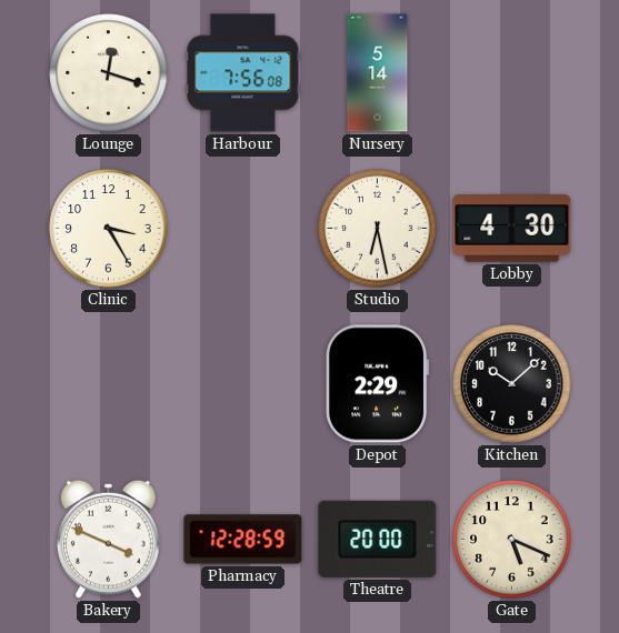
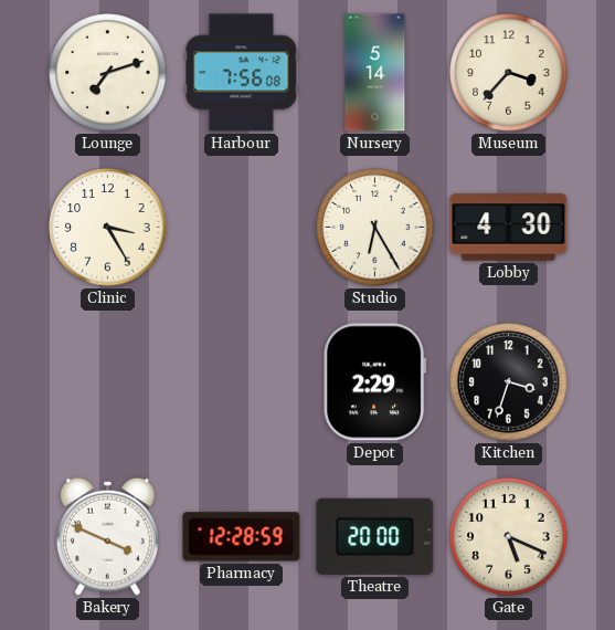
Lounge: 12:18 -> 7:12
Museum: none -> 3:37
Studio: 6:28 -> 6:25
Kitchen: 10:08 -> 3:33
